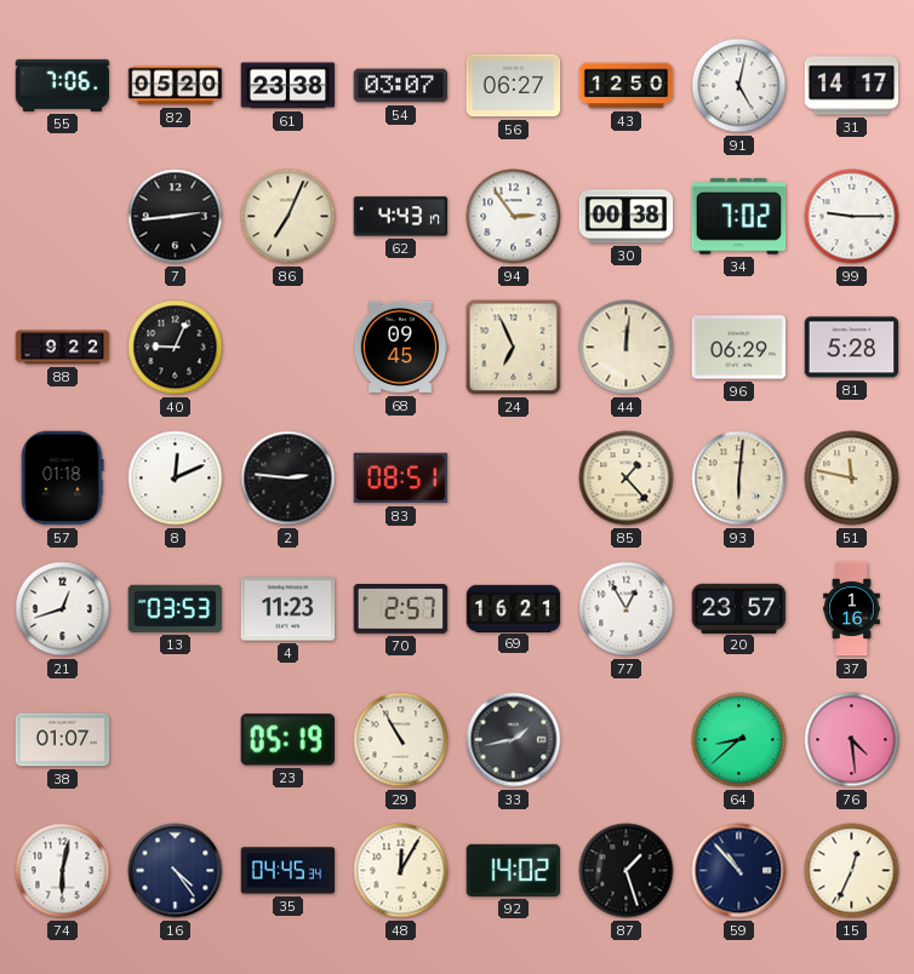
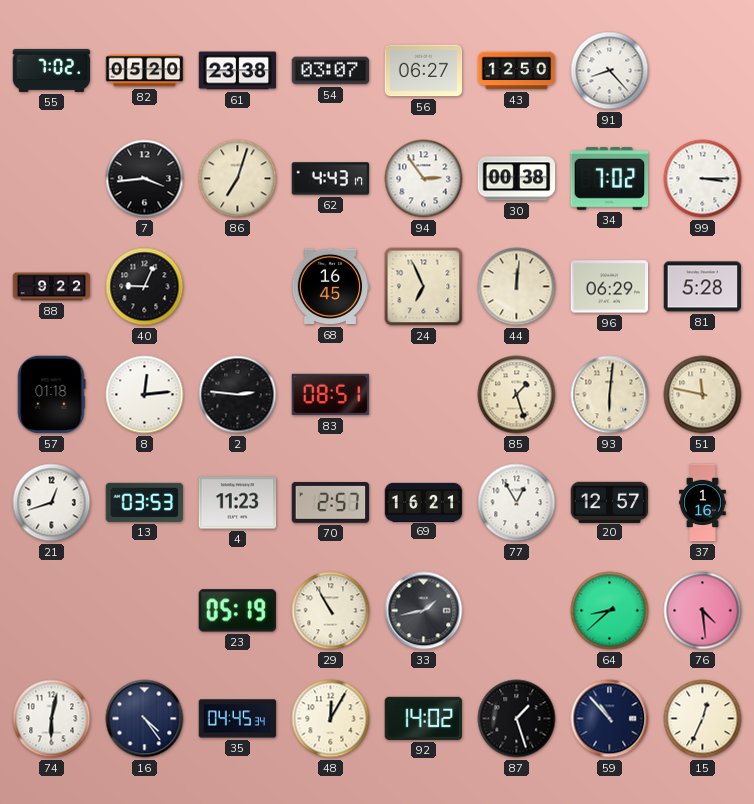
55: 7:06 -> 7:02
91: 5:02 -> 8:23
31: 14:17 -> none
7: 2:44 -> 3:44
86: 7:04 -> 7:03
99: 9:15 -> 3:15
68: 09:45 -> 16:45
8: 12:11 -> 12:14
85: 1:23 -> 1:27
20: 23:57 -> 12:57
38: 01:07 -> none
